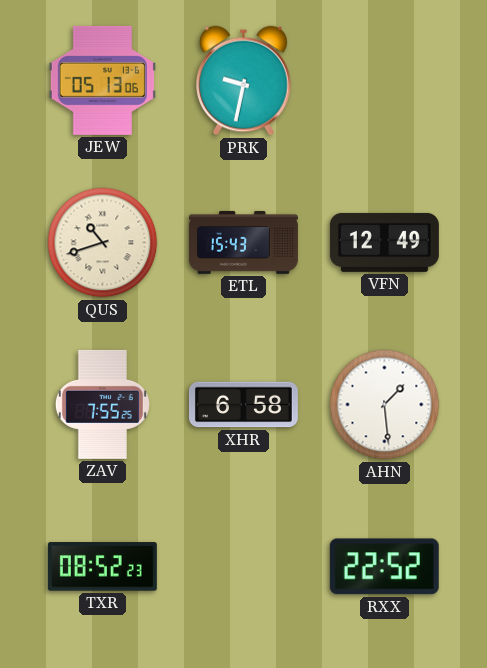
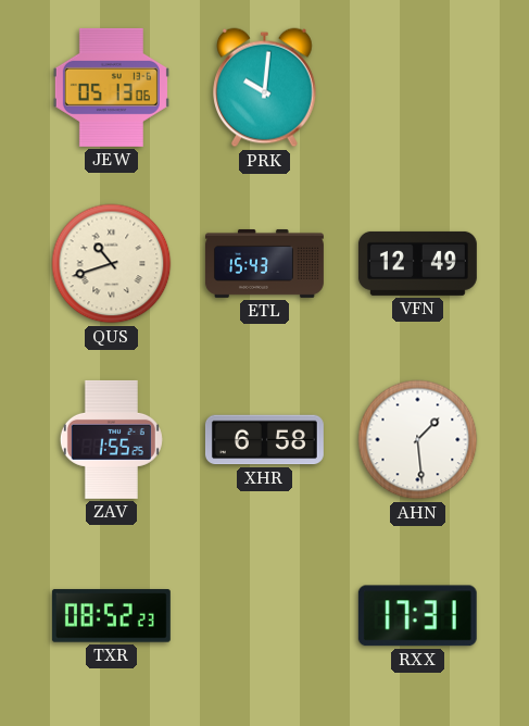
PRK: 9:32 -> 10:01
ZAV: 7:55 -> 1:55
RXX: 22:52 -> 17:31
